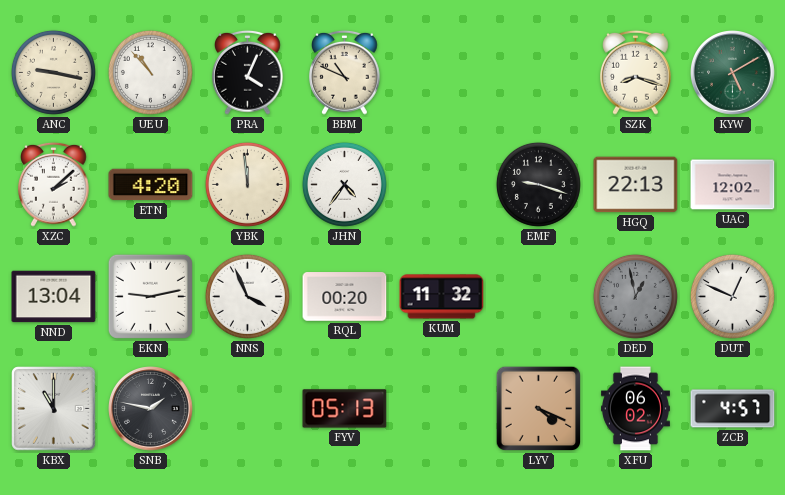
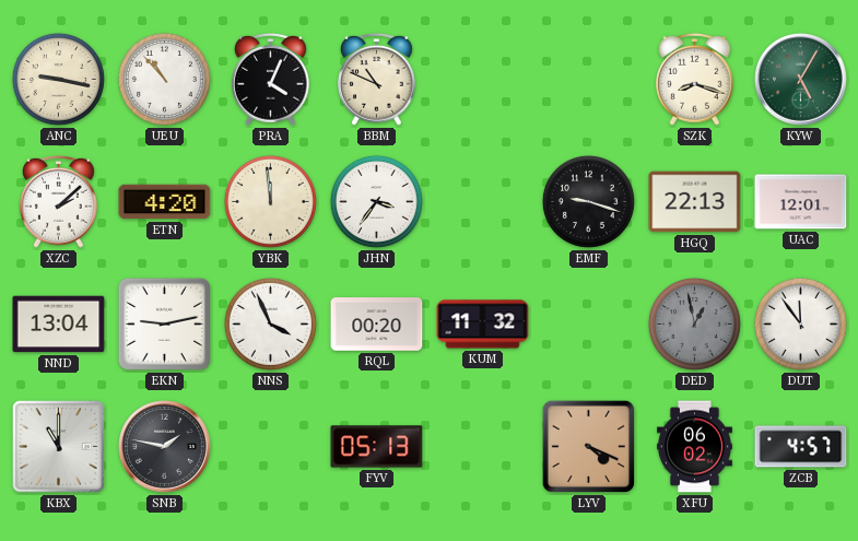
KYW: 5:10 -> 5:05
JHN: 4:36 -> 3:36
UAC: 12:02 -> 12:01
DUT: 12:49 -> 11:54
